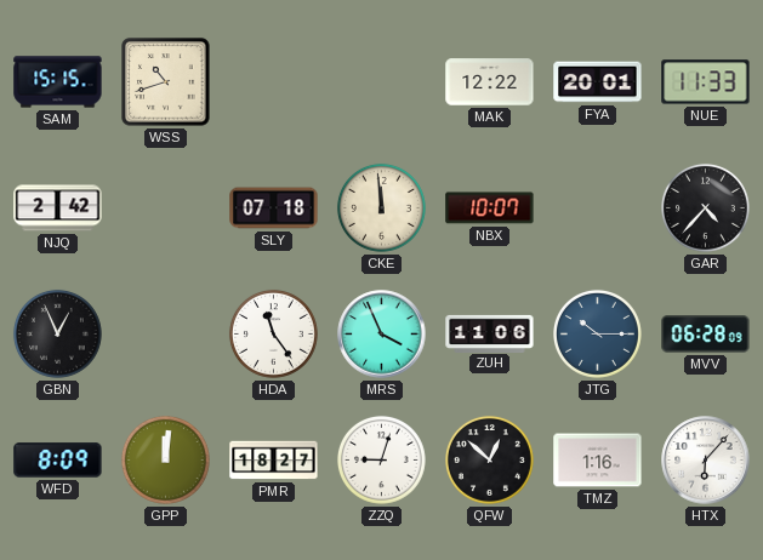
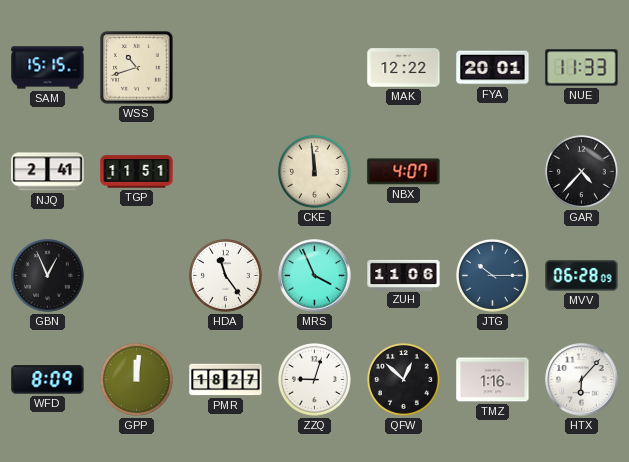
NJQ: 2:42 -> 2:41
TGP: none -> 11:51
SLY: 07:18 -> none
NBX: 10:07 -> 4:07
